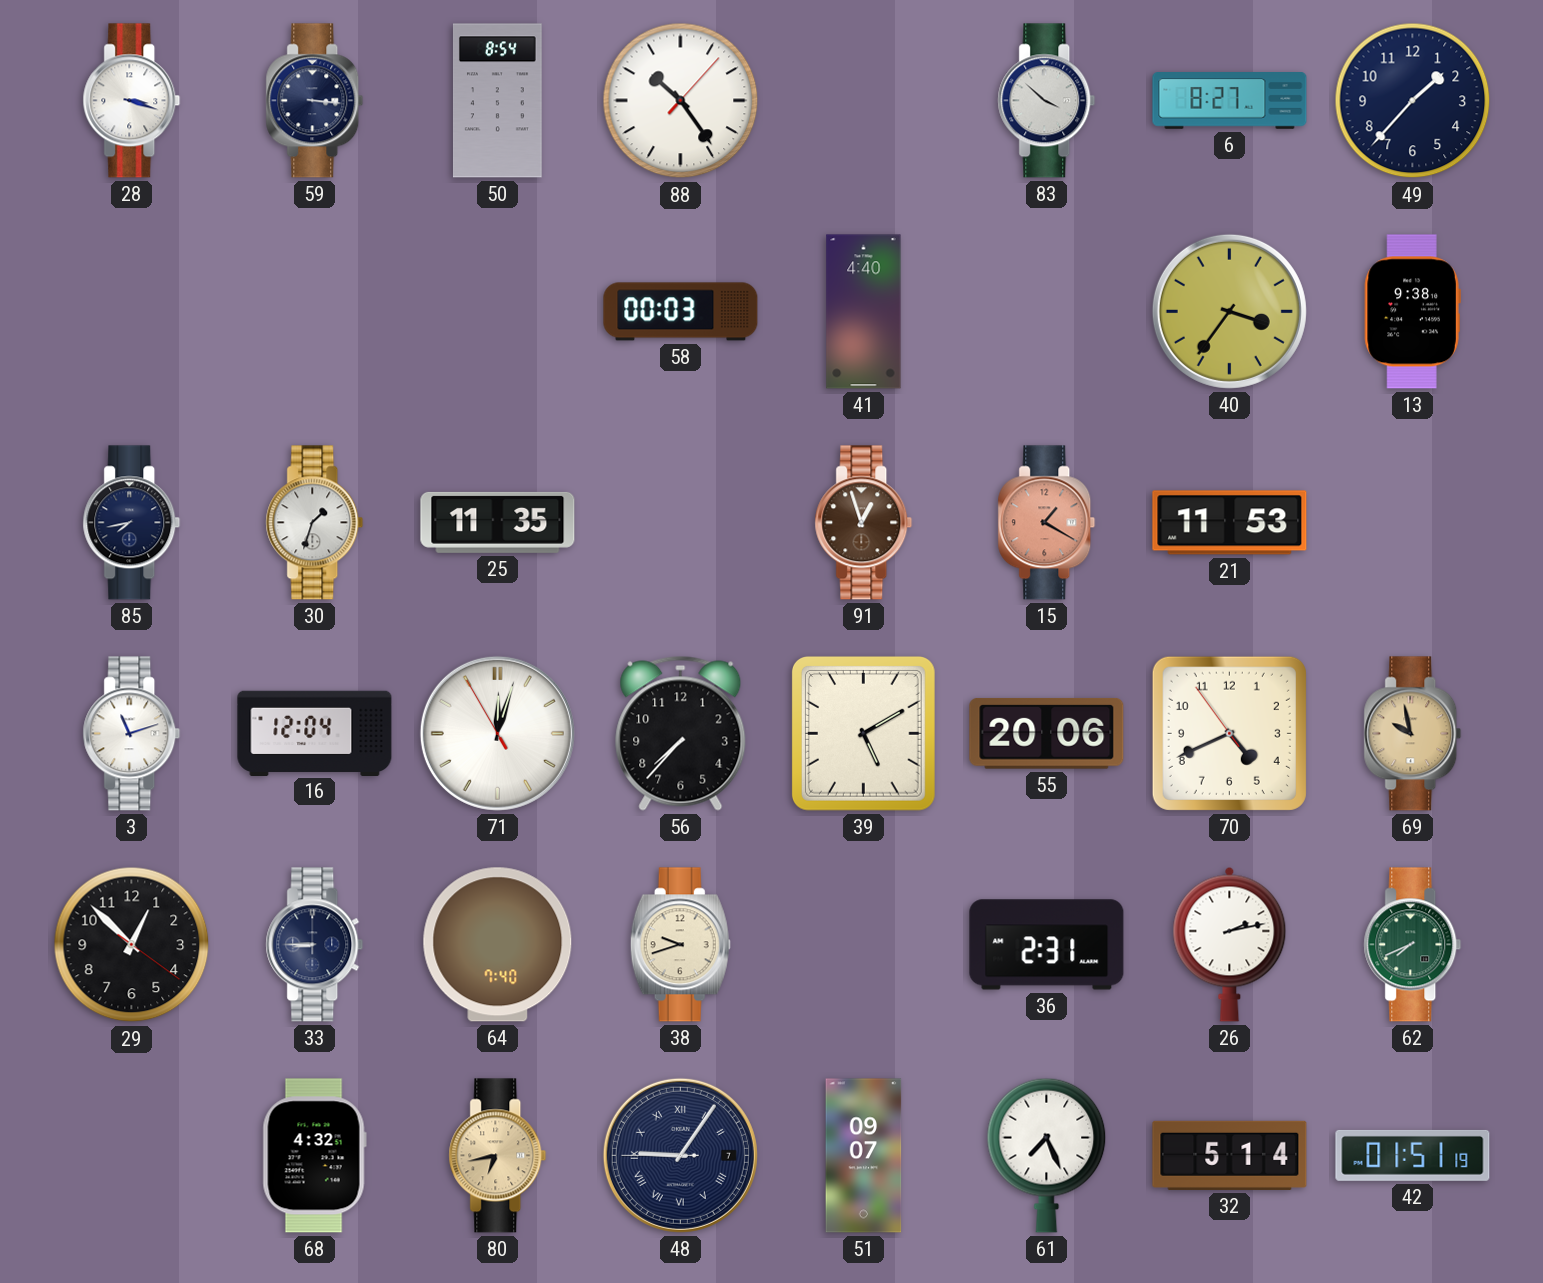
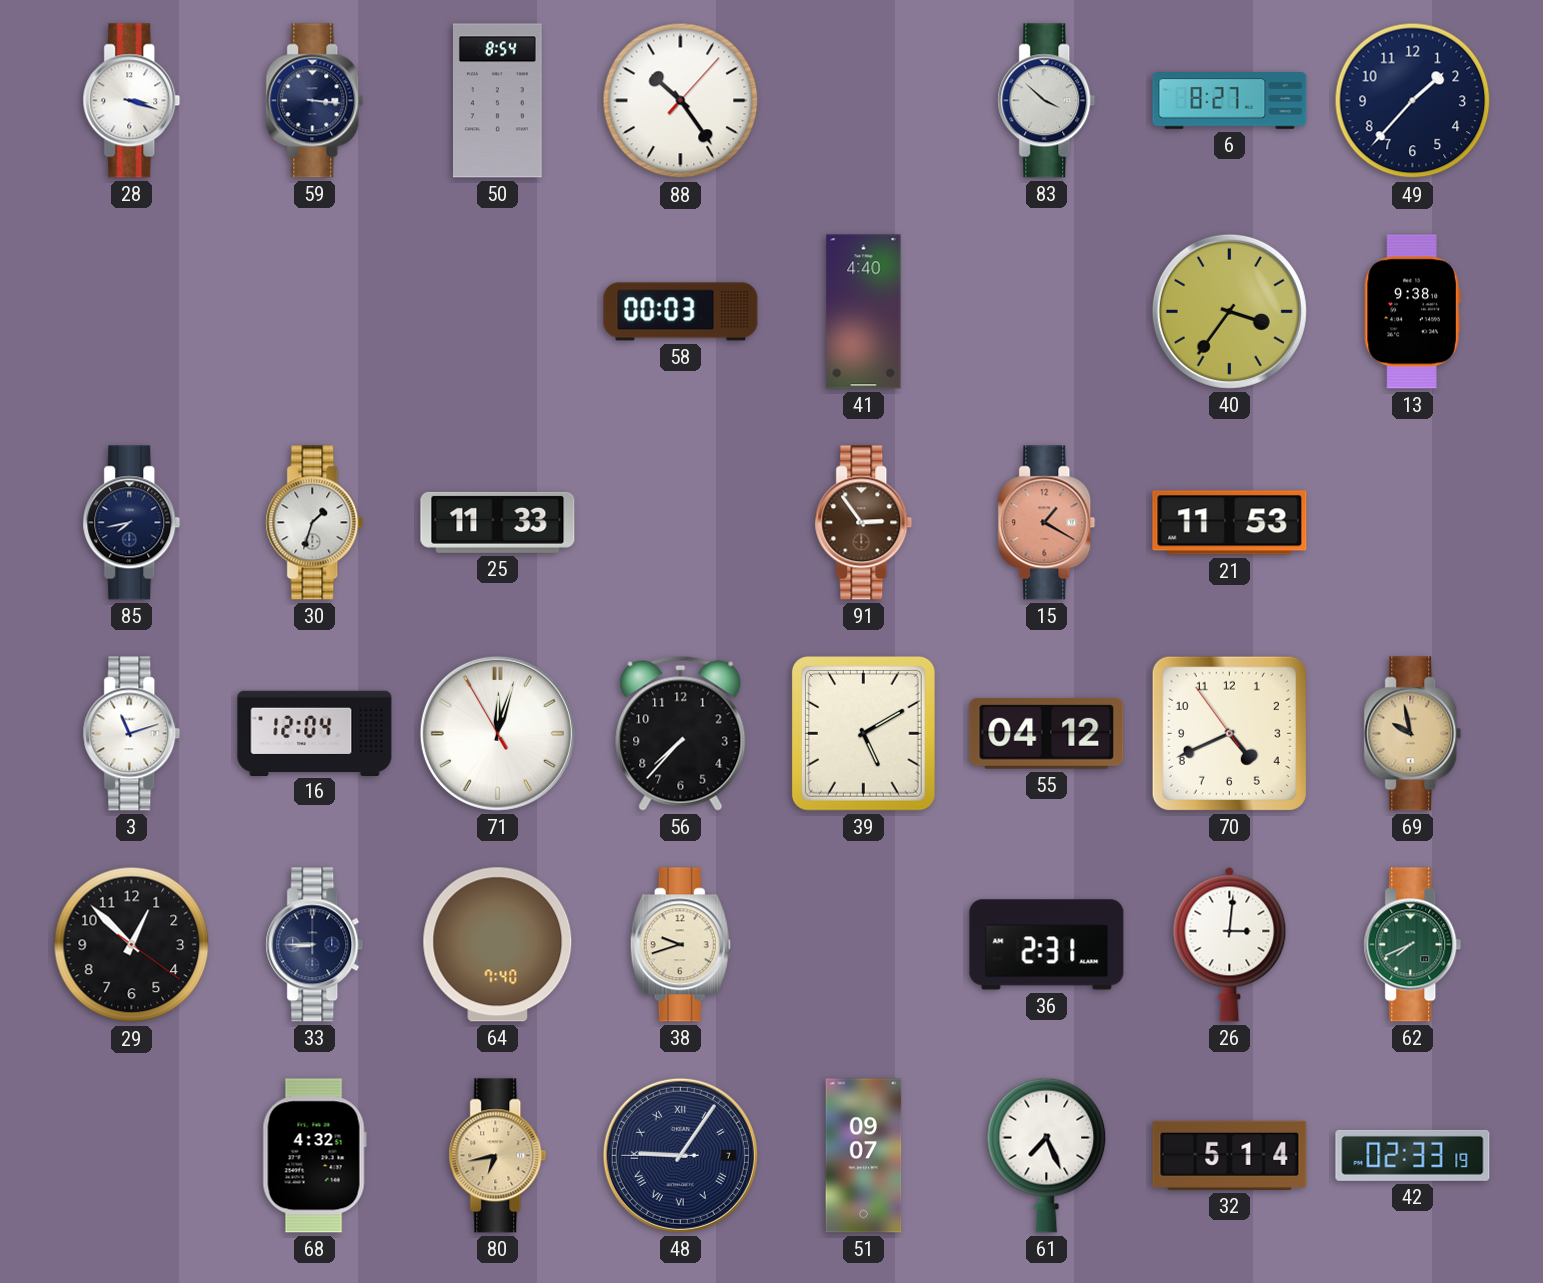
25: 11:35 -> 11:33
91: 12:57 -> 2:54
55: 20:06 -> 04:12
26: 2:13 -> 3:01
42: 01:51 -> 02:33
